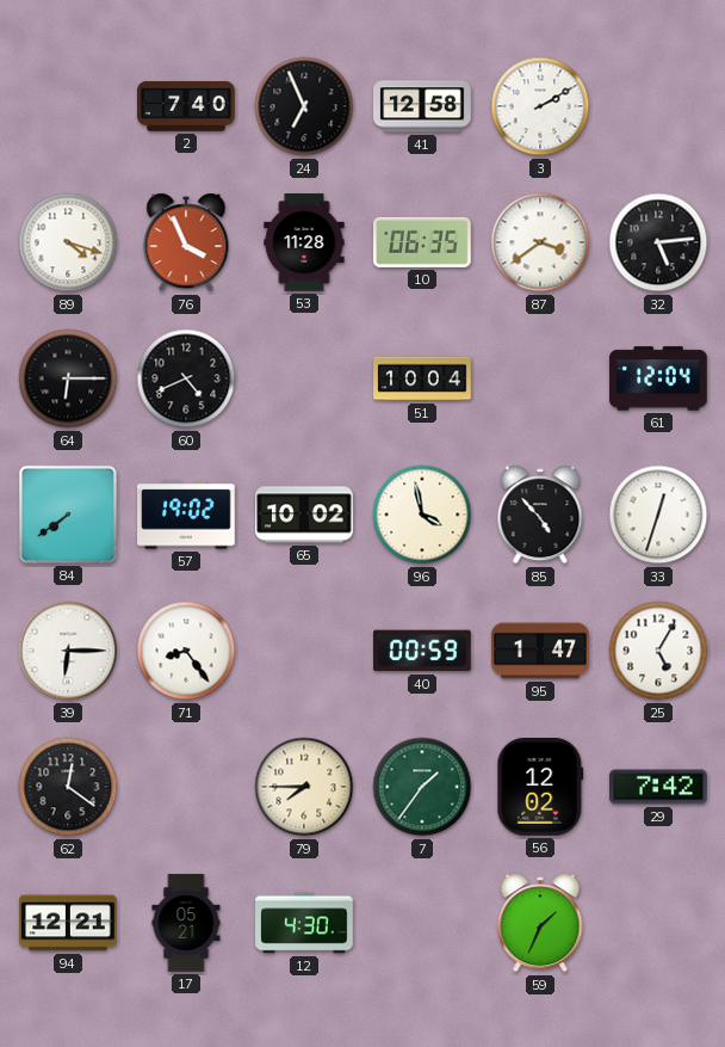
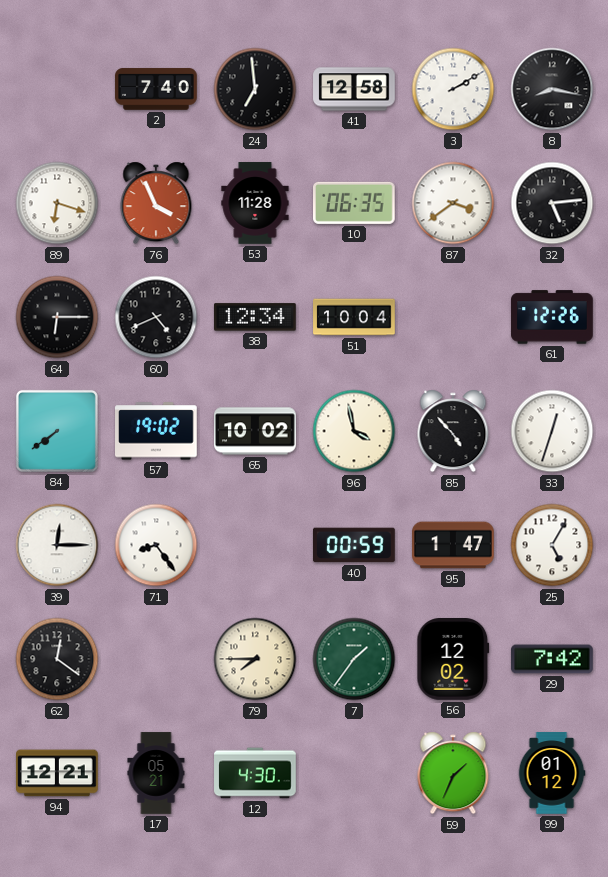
24: 6:56 -> 6:59
8: none -> 8:17
89: 4:18 -> 6:18
38: none -> 12:34
61: 12:04 -> 12:26
39: 6:15 -> 12:15
99: none -> 01:12
